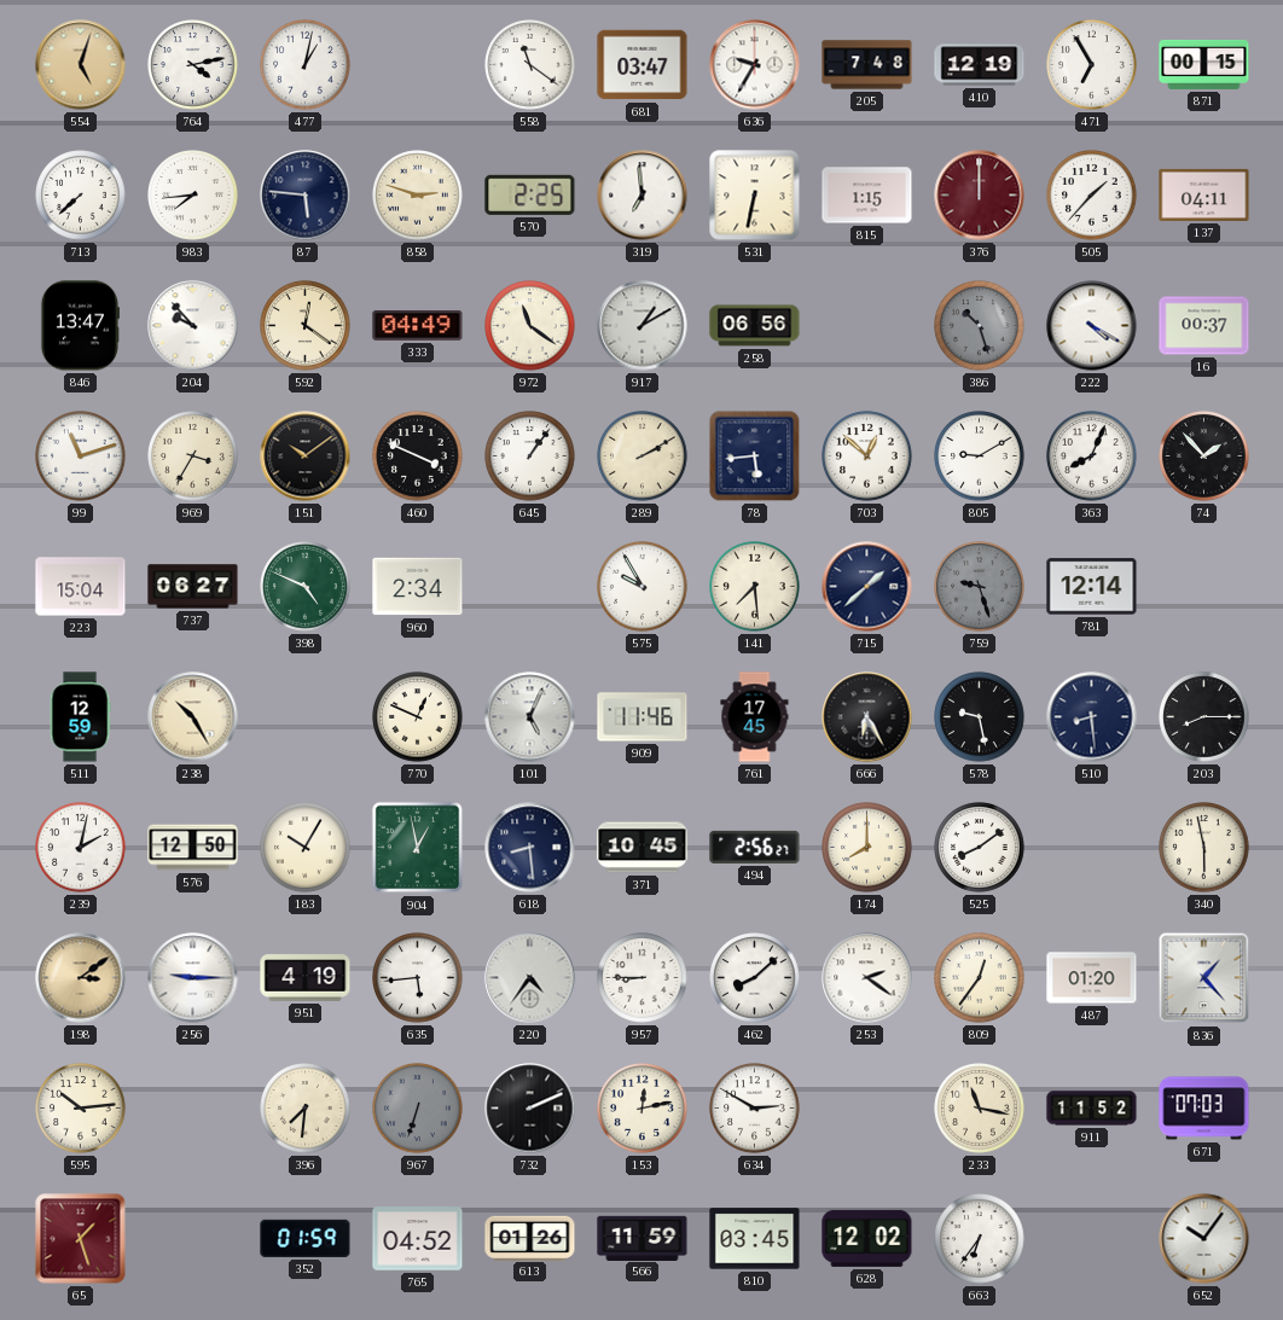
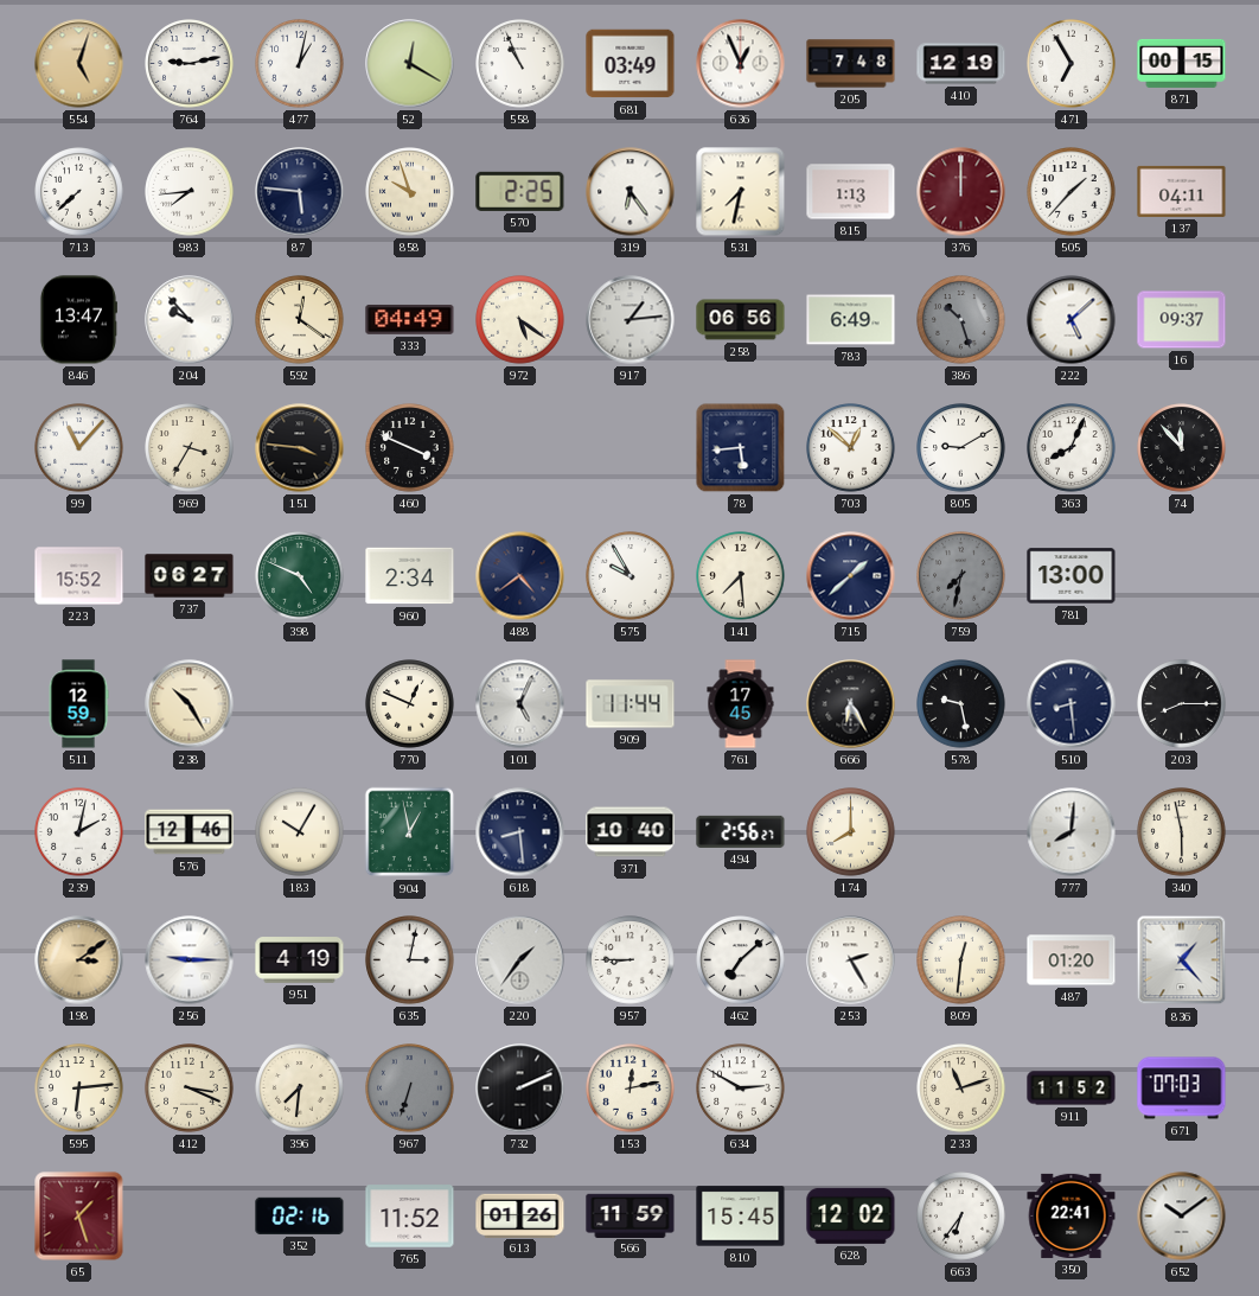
764: 4:13 -> 9:13
52: none -> 12:20
558: 11:21 -> 10:56
681: 03:47 -> 03:49
636: 9:35 -> 12:56
858: 2:48 -> 9:57
319: 6:59 -> 6:24
531: 6:32 -> 7:32
815: 1:15 -> 1:13
972: 11:21 -> 5:21
917: 1:10 -> 1:14
783: none -> 6:49
222: 4:20 -> 5:08
16: 00:37 -> 09:37
99: 11:12 -> 11:07
151: 10:09 -> 3:46
645: 1:06 -> none
289: 2:10 -> none
74: 1:53 -> 11:53
223: 15:04 -> 15:52
488: none -> 4:39
759: 9:27 -> 7:32
781: 12:14 -> 13:00
909: 11:46 -> 11:44
576: 12:50 -> 12:46
371: 10:45 -> 10:40
525: 8:09 -> none
777: none -> 8:01
635: 5:44 -> 3:02
220: 4:36 -> 1:36
462: 8:08 -> 7:08
253: 2:21 -> 2:25
809: 12:36 -> 12:31
595: 10:14 -> 6:14
412: none -> 3:19
233: 11:17 -> 11:12
352: 01:59 -> 02:16
765: 04:52 -> 11:52
810: 03:45 -> 15:45
350: none -> 22:41
652: 10:06 -> 10:09
